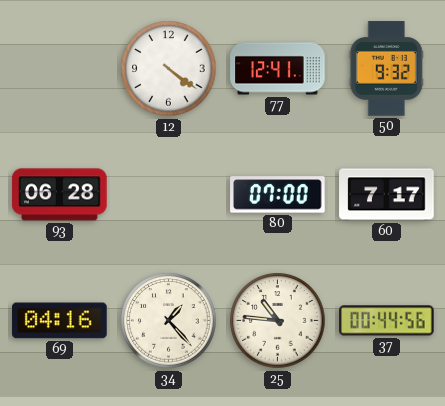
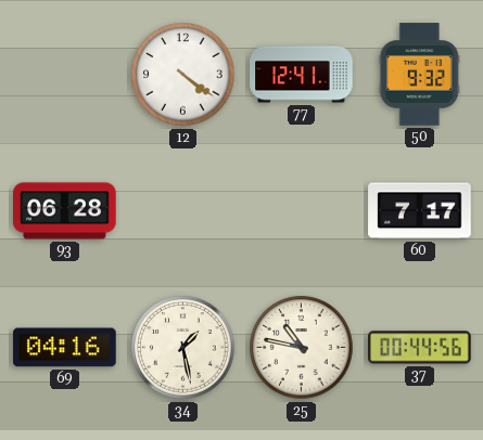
80: 07:00 -> none
34: 1:23 -> 1:28
25: 10:46 -> 10:47
